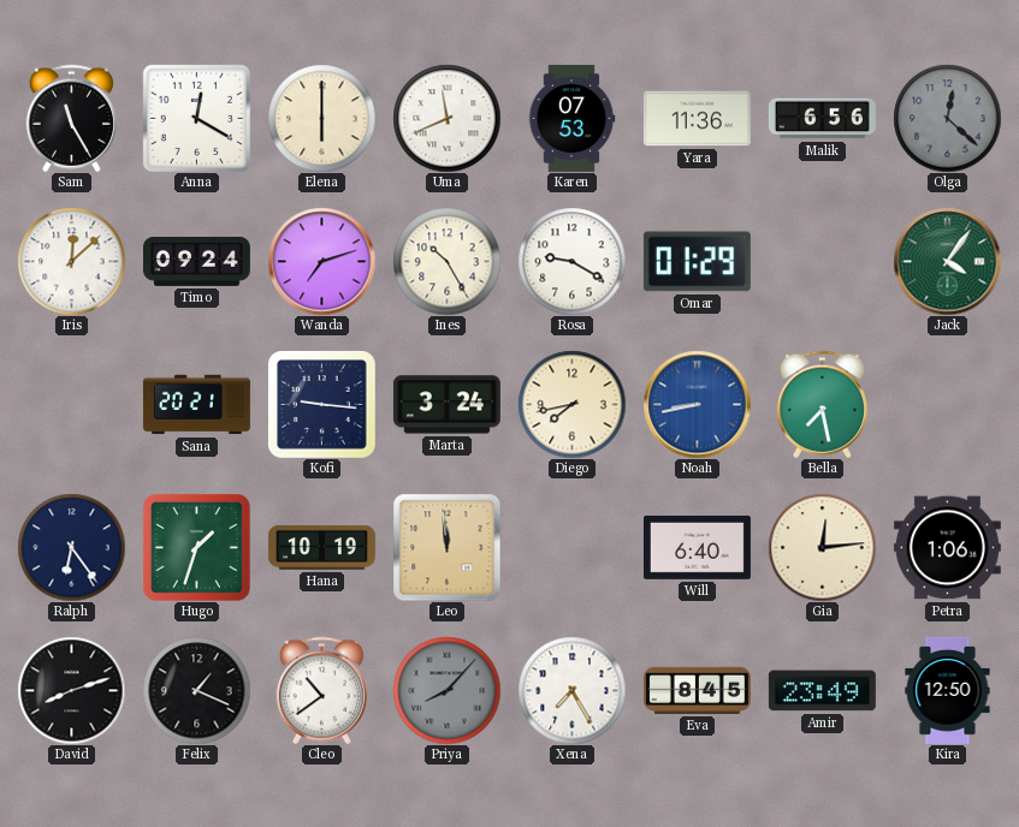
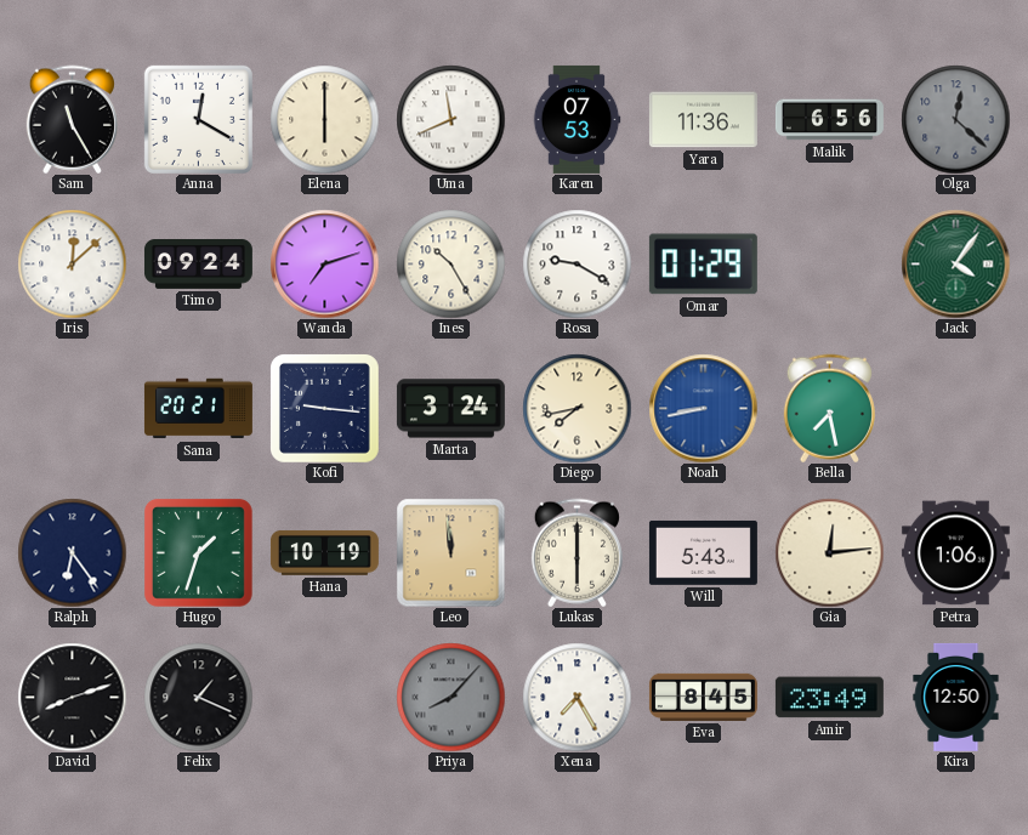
Lukas: none -> 6:00
Will: 6:40 -> 5:43
Cleo: 10:39 -> none
